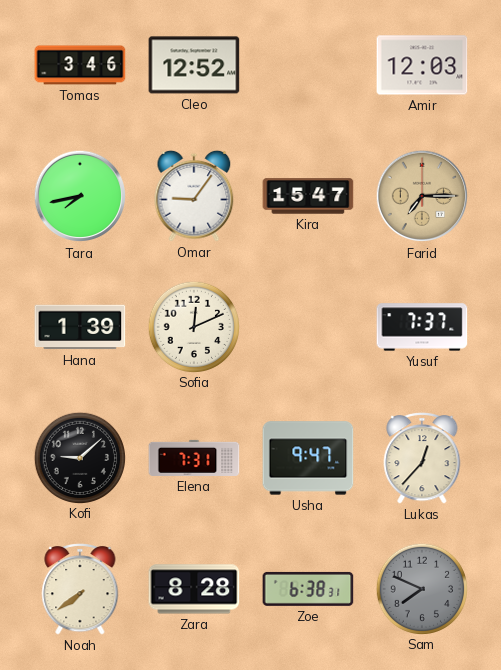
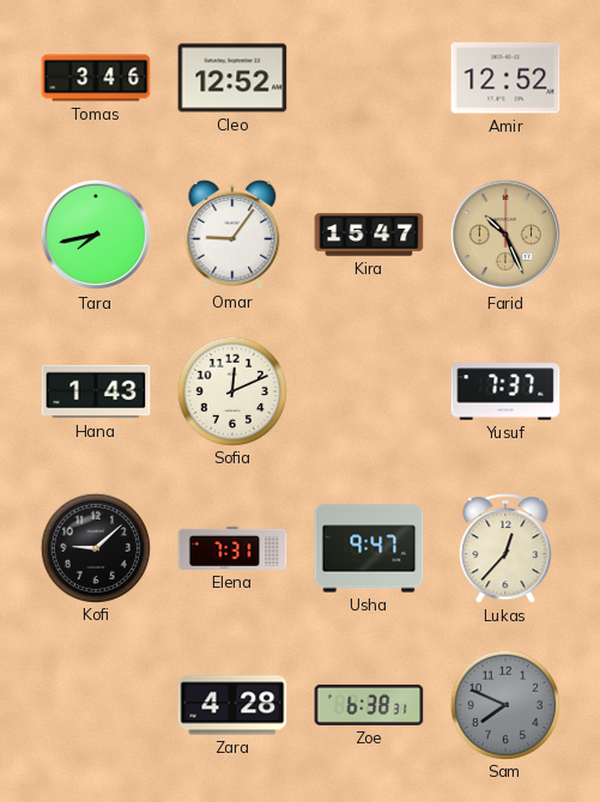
Amir: 12:03 -> 12:52
Farid: 7:15 -> 10:26
Hana: 1:39 -> 1:43
Noah: 7:39 -> none
Zara: 8:28 -> 4:28
